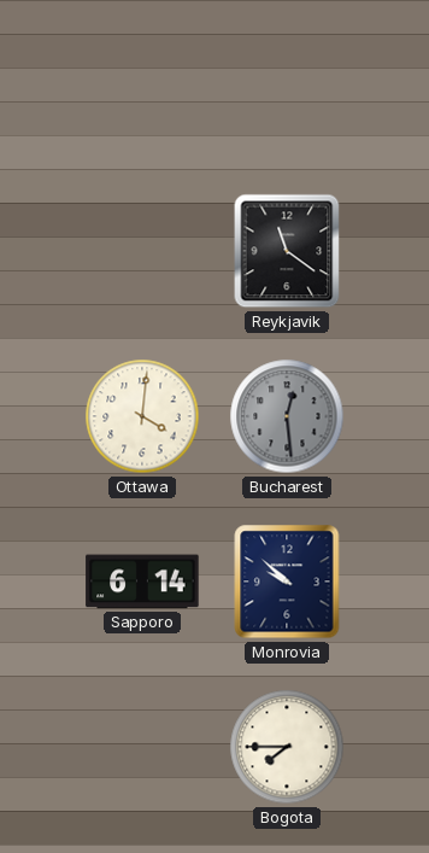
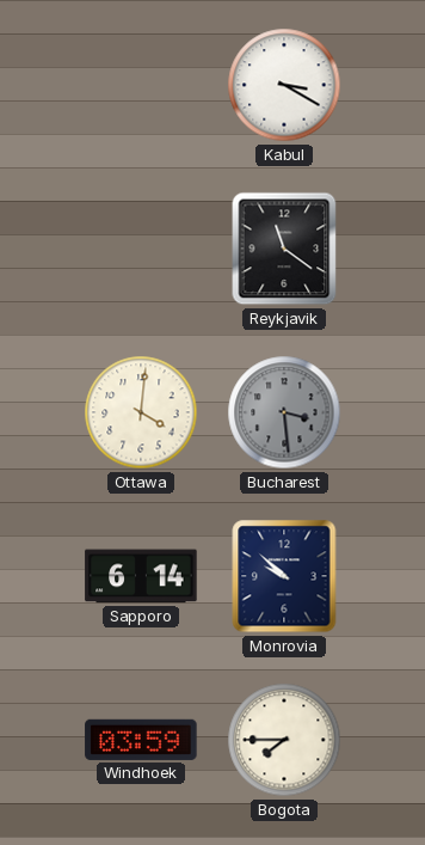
Kabul: none -> 3:20
Bucharest: 12:29 -> 3:29
Windhoek: none -> 03:59
